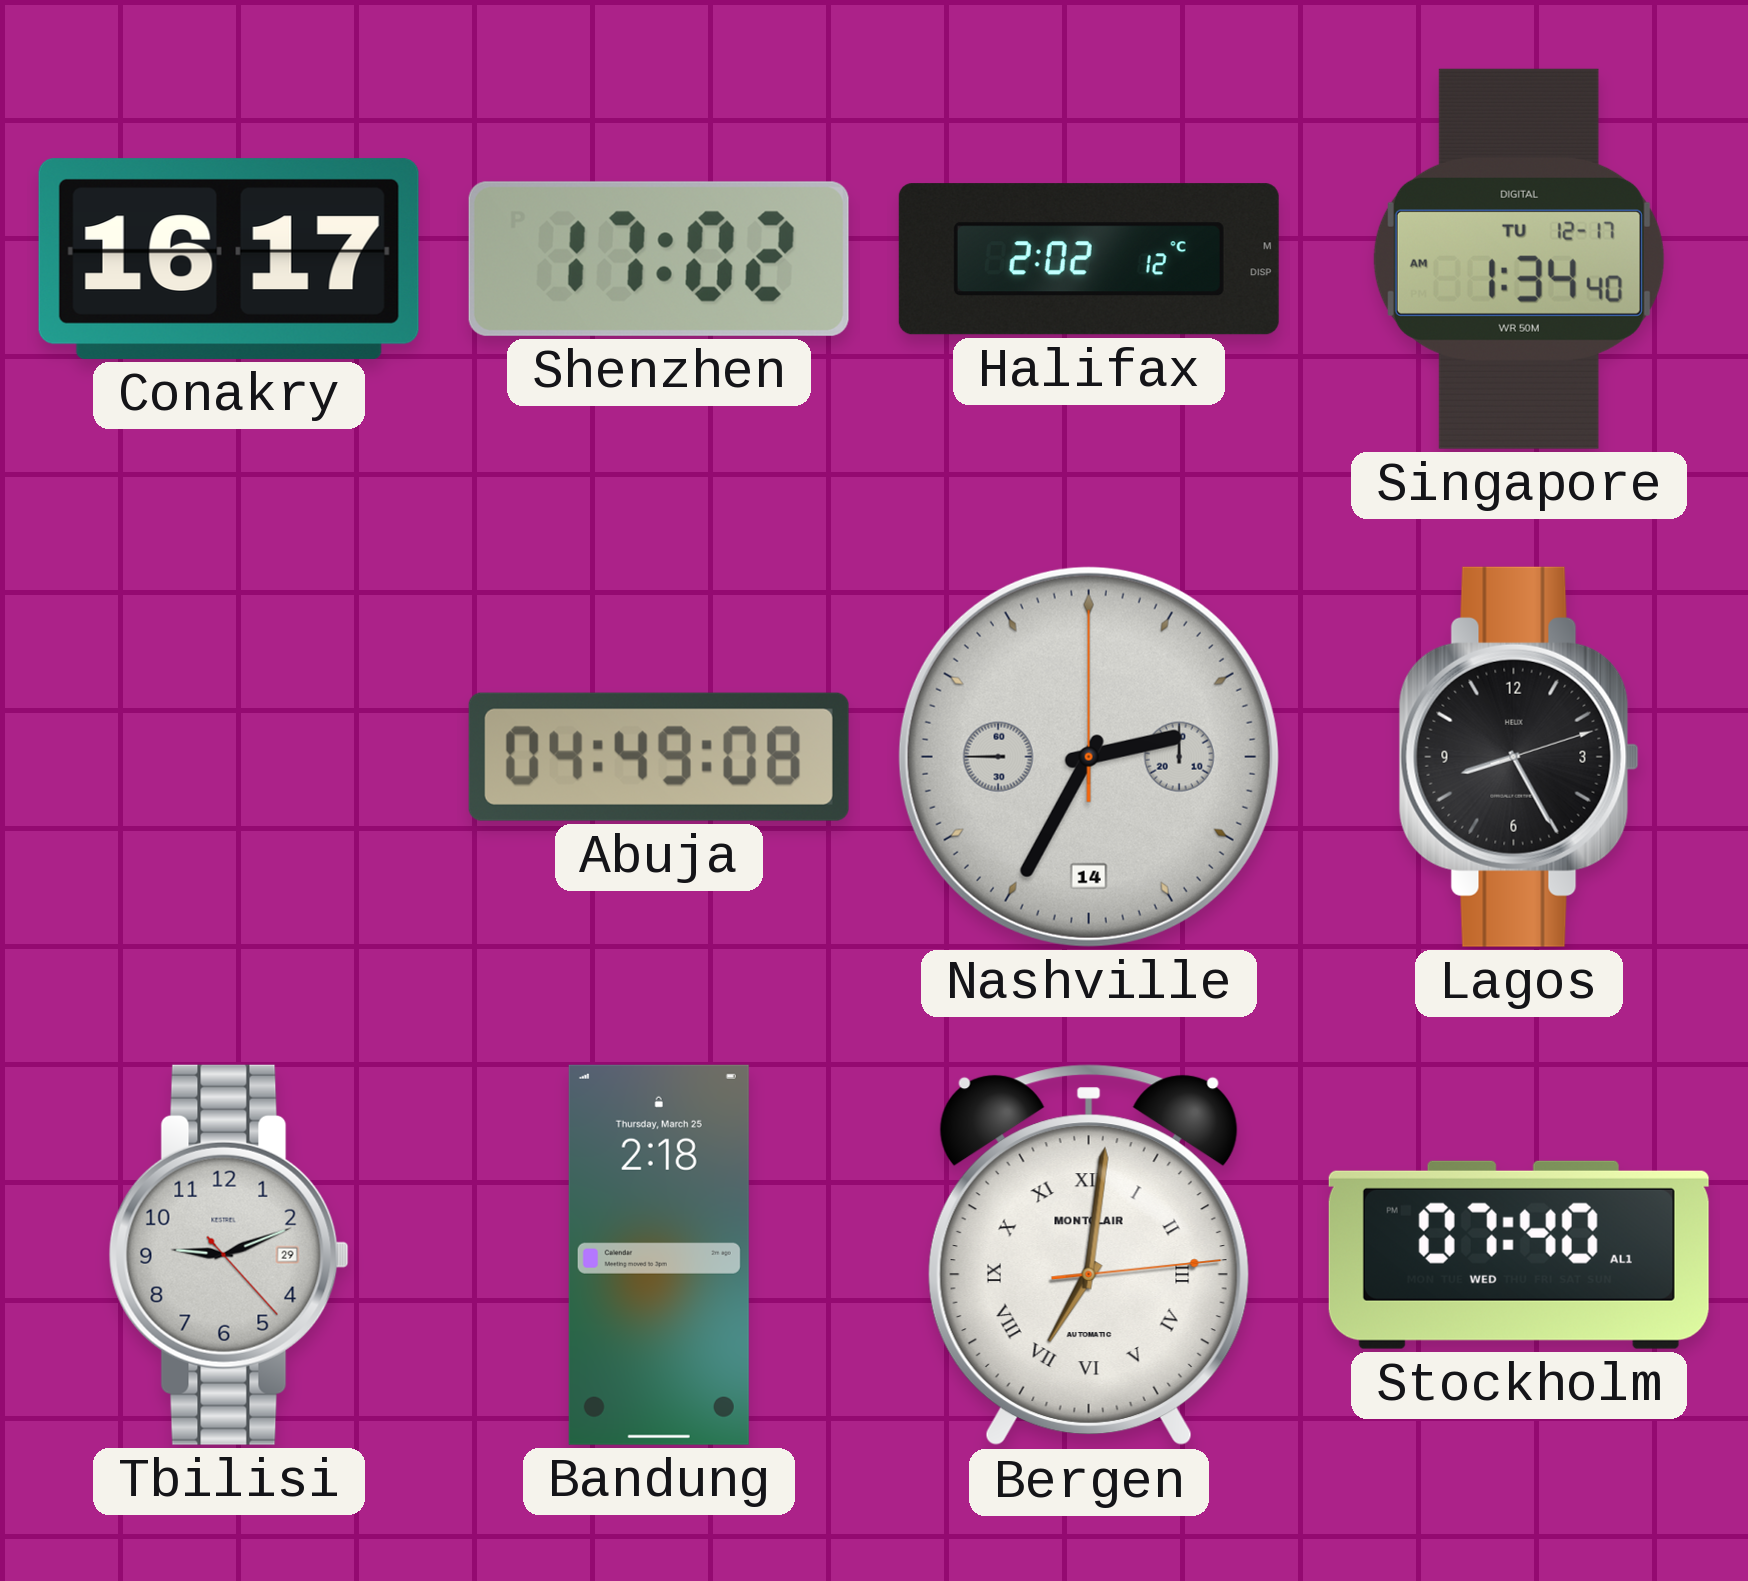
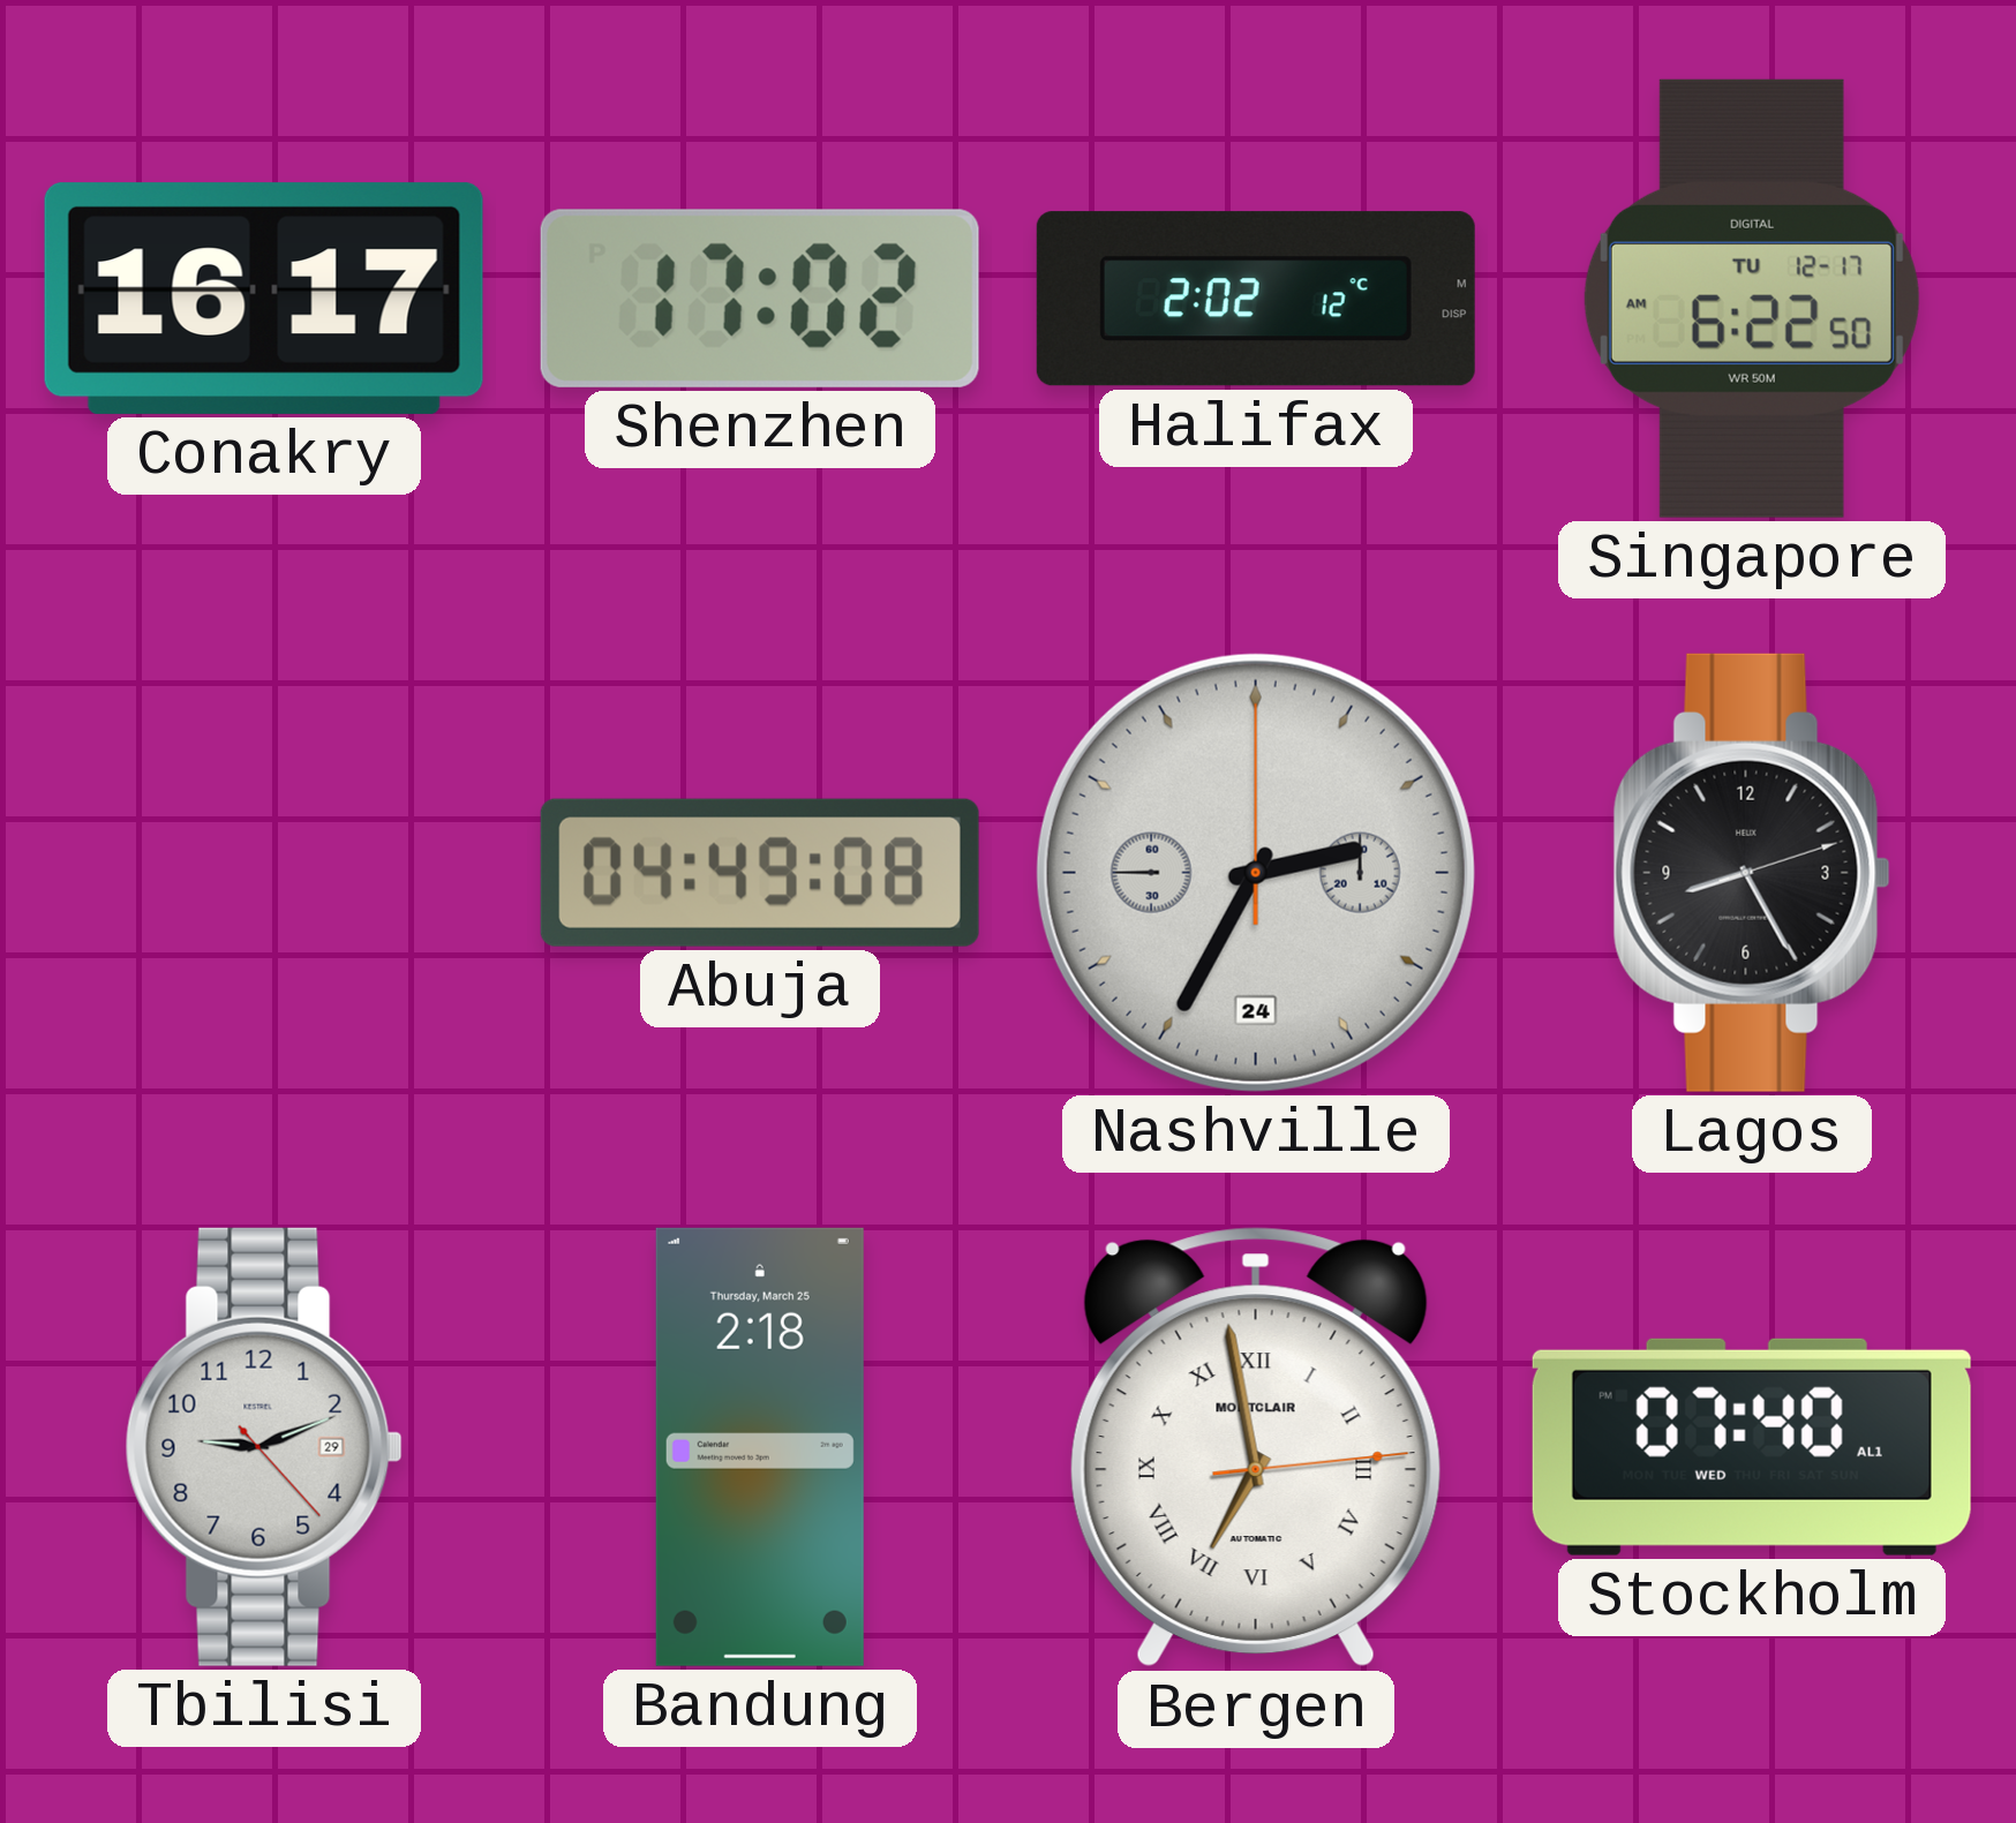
Singapore: 1:34 -> 6:22
Nashville date: 14 -> 24
Bergen: 7:01 -> 6:58
